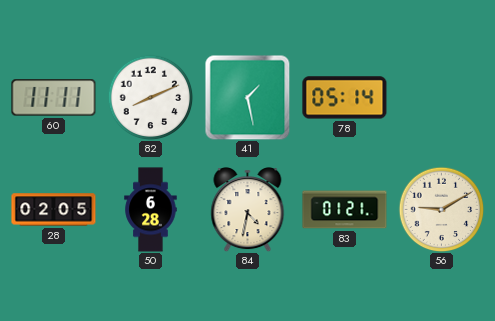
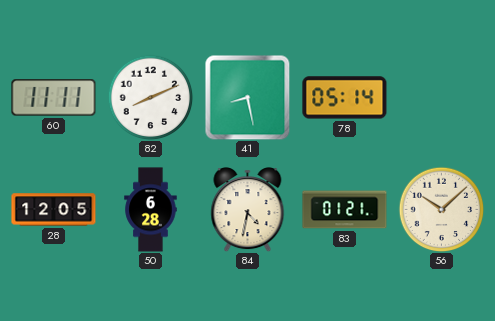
41: 1:28 -> 8:28
28: 02:05 -> 12:05
56: 9:10 -> 10:08
